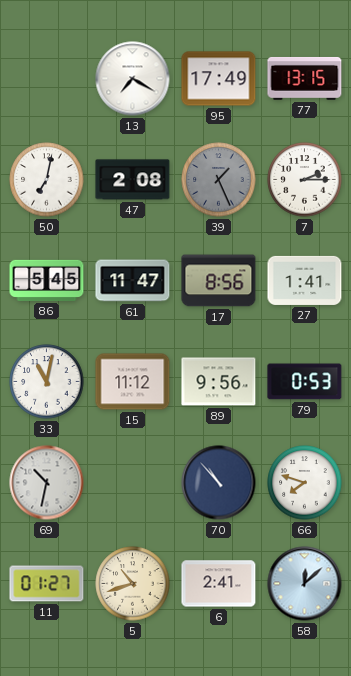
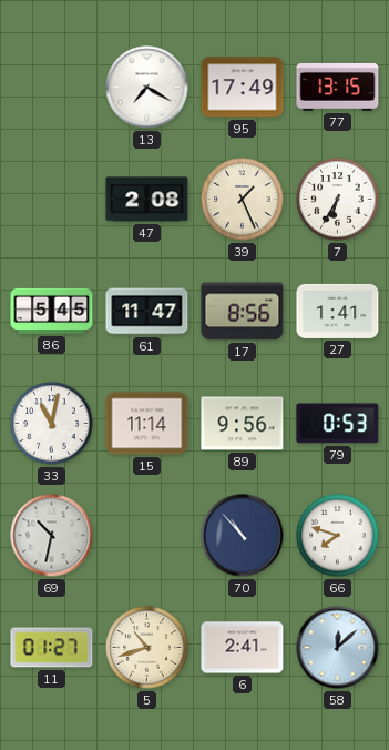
50: 7:02 -> none
39 dial: grey -> cream
7: 2:15 -> 6:35
15: 11:12 -> 11:14
